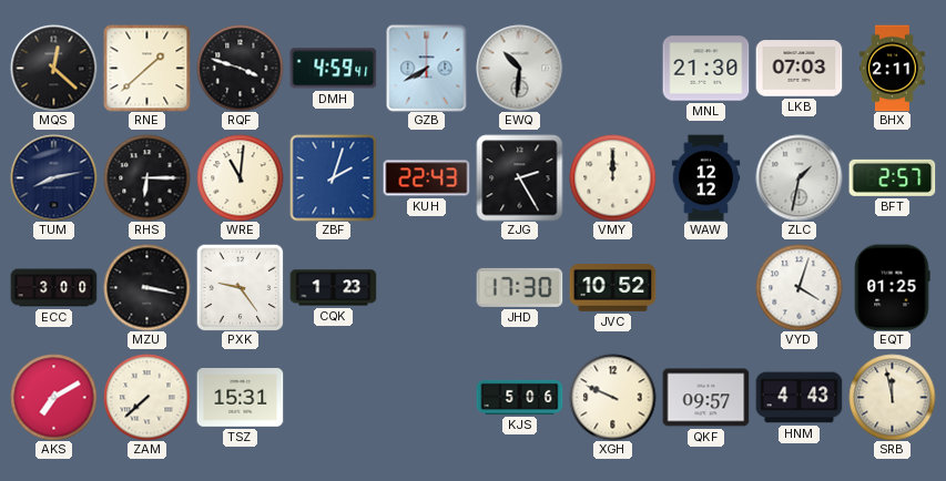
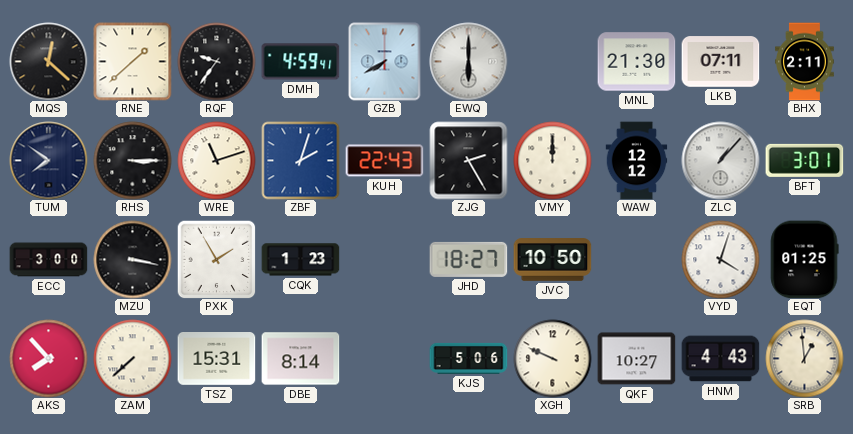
RQF: 3:48 -> 9:36
EWQ: 10:31 -> 6:00
LKB: 07:03 -> 07:11
TUM: 8:13 -> 7:51
RHS: 6:15 -> 3:15
WRE: 11:01 -> 11:12
ZLC: 1:32 -> 1:07
BFT: 2:57 -> 3:01
PXK: 9:24 -> 1:55
JHD: 17:30 -> 18:27
JVC: 10:52 -> 10:50
AKS: 7:10 -> 7:53
DBE: none -> 8:14
QKF: 09:57 -> 10:27
SRB: 11:58 -> 12:59
